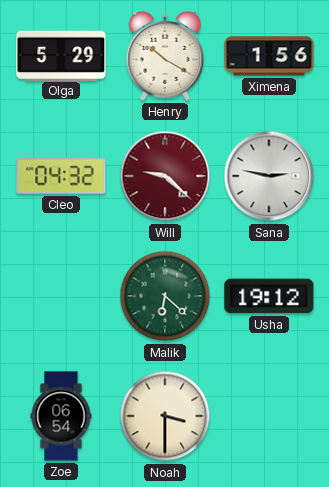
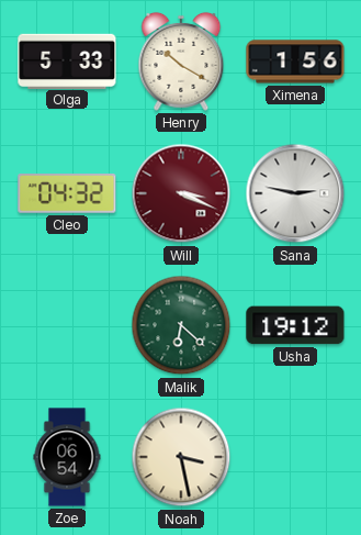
Olga: 5:29 -> 5:33
Will: 9:22 -> 3:19
Noah: 3:30 -> 3:28
